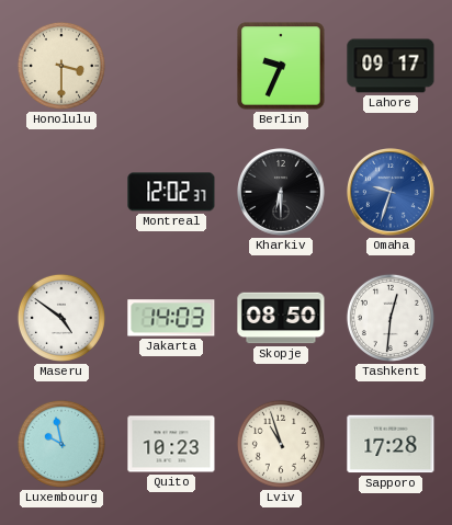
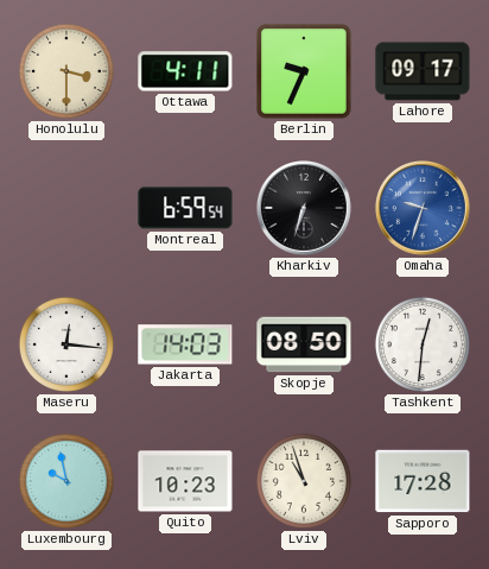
Ottawa: none -> 4:11
Montreal: 12:02 -> 6:59
Kharkiv: 6:30 -> 6:33
Maseru: 4:51 -> 12:16
